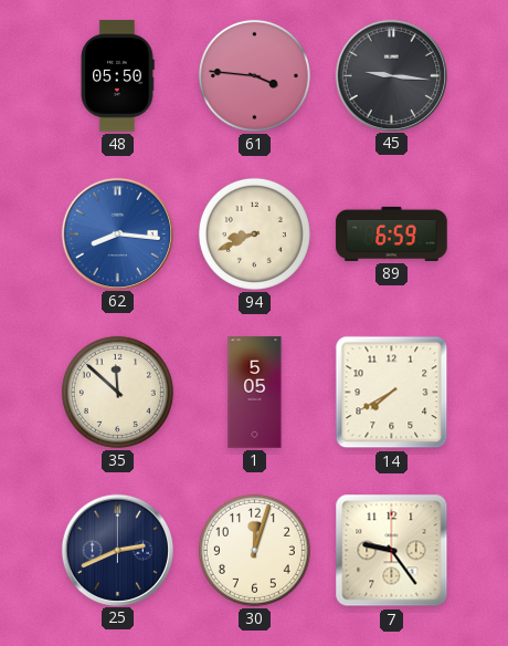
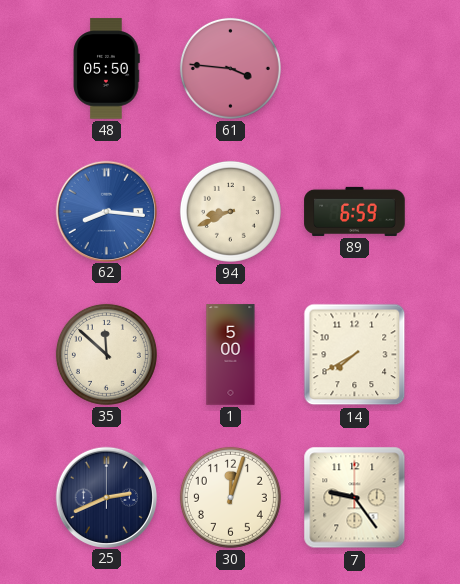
45: 9:16 -> none
1: 5:05 -> 5:00
